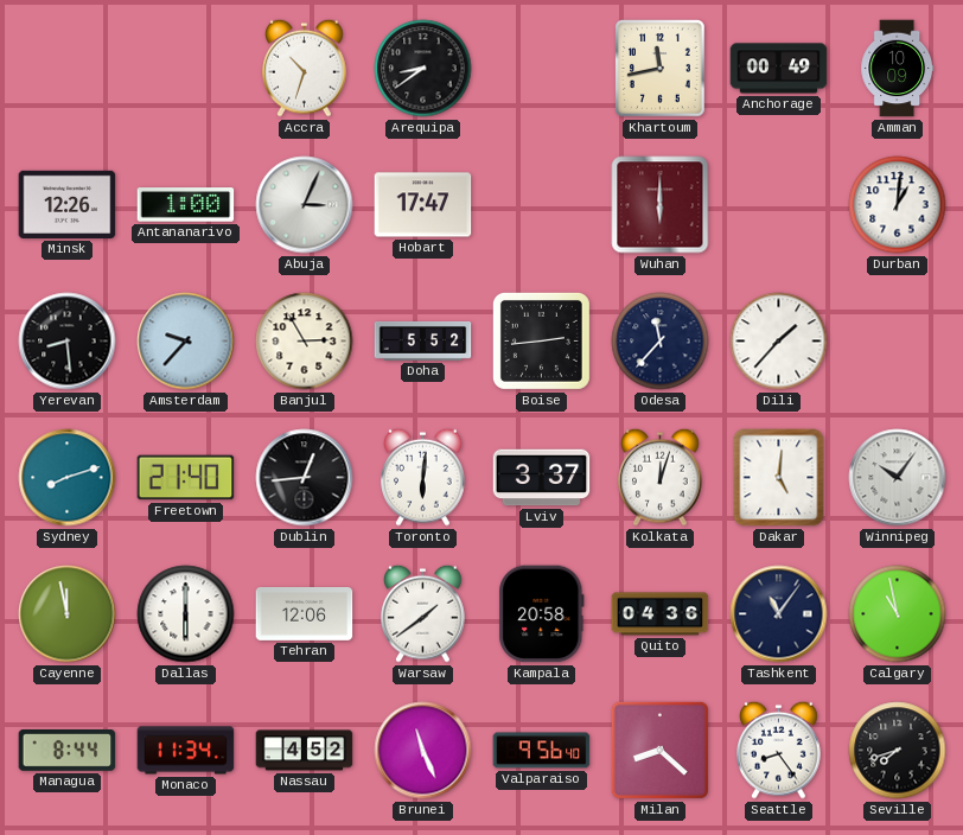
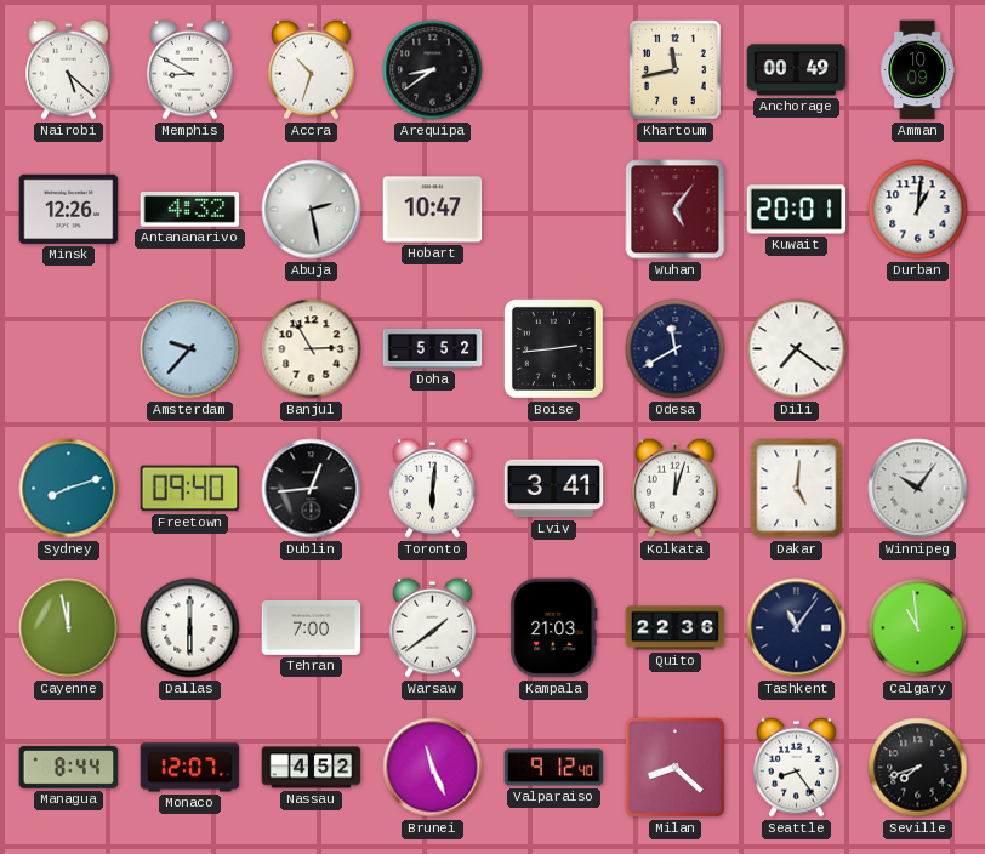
Nairobi: none -> 5:22
Memphis: none -> 8:50
Antananarivo: 1:00 -> 4:32
Abuja: 3:04 -> 2:28
Hobart: 17:47 -> 10:47
Wuhan: 6:00 -> 5:06
Kuwait: none -> 20:01
Yerevan: 8:29 -> none
Odesa: 11:37 -> 11:40
Dili: 1:37 -> 7:21
Freetown: 21:40 -> 09:40
Lviv: 3:37 -> 3:41
Tehran: 12:06 -> 7:00
Kampala: 20:58 -> 21:03
Quito: 04:36 -> 22:36
Calgary: 10:58 -> 10:59
Monaco: 11:34 -> 12:07
Valparaiso: 9:56 -> 9:12
